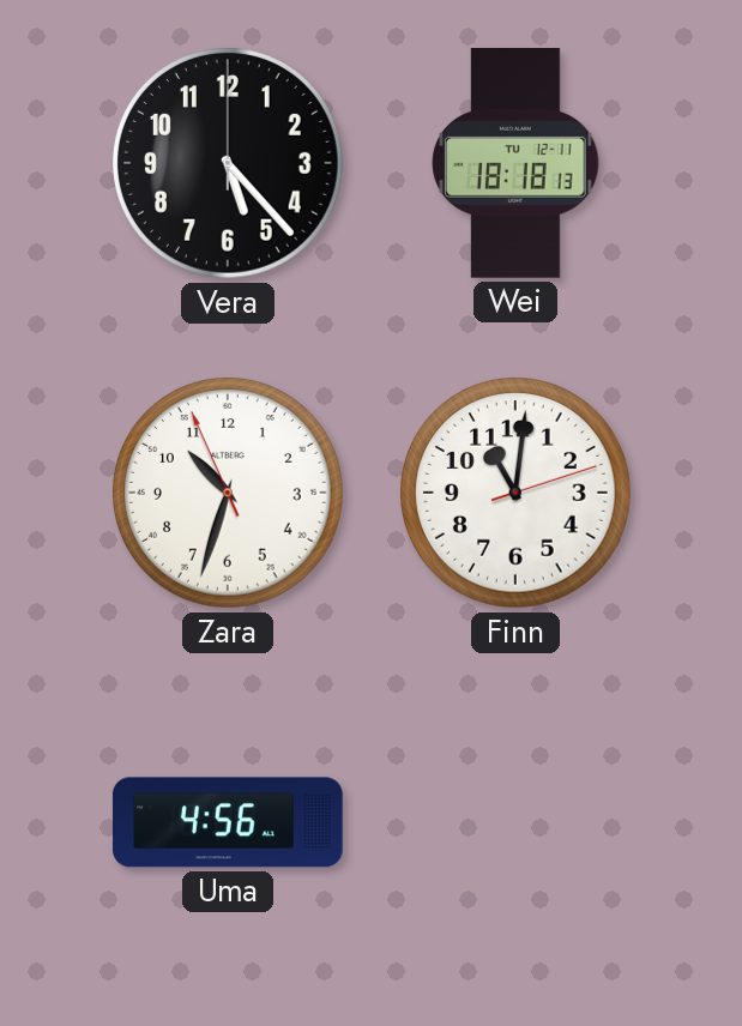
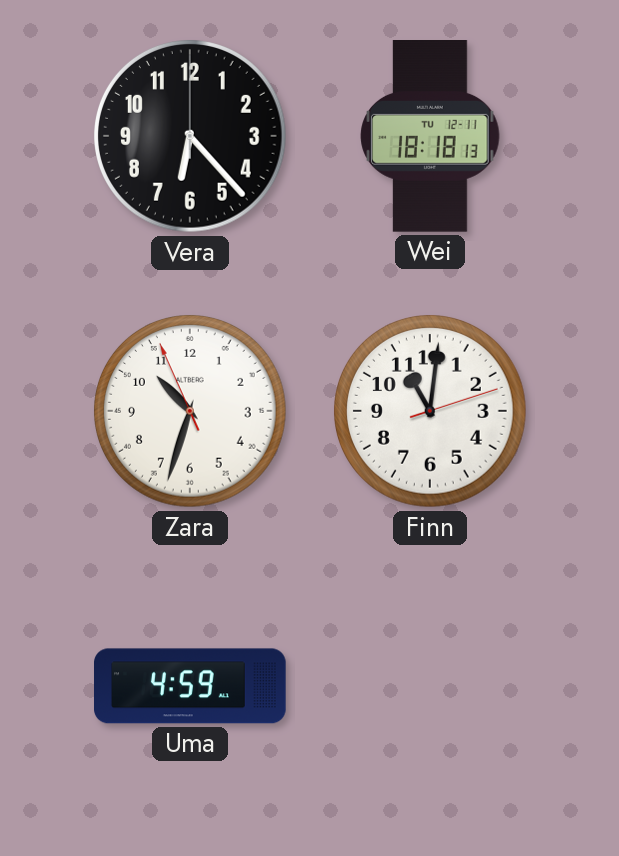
Vera: 5:23 -> 6:23
Uma: 4:56 -> 4:59
